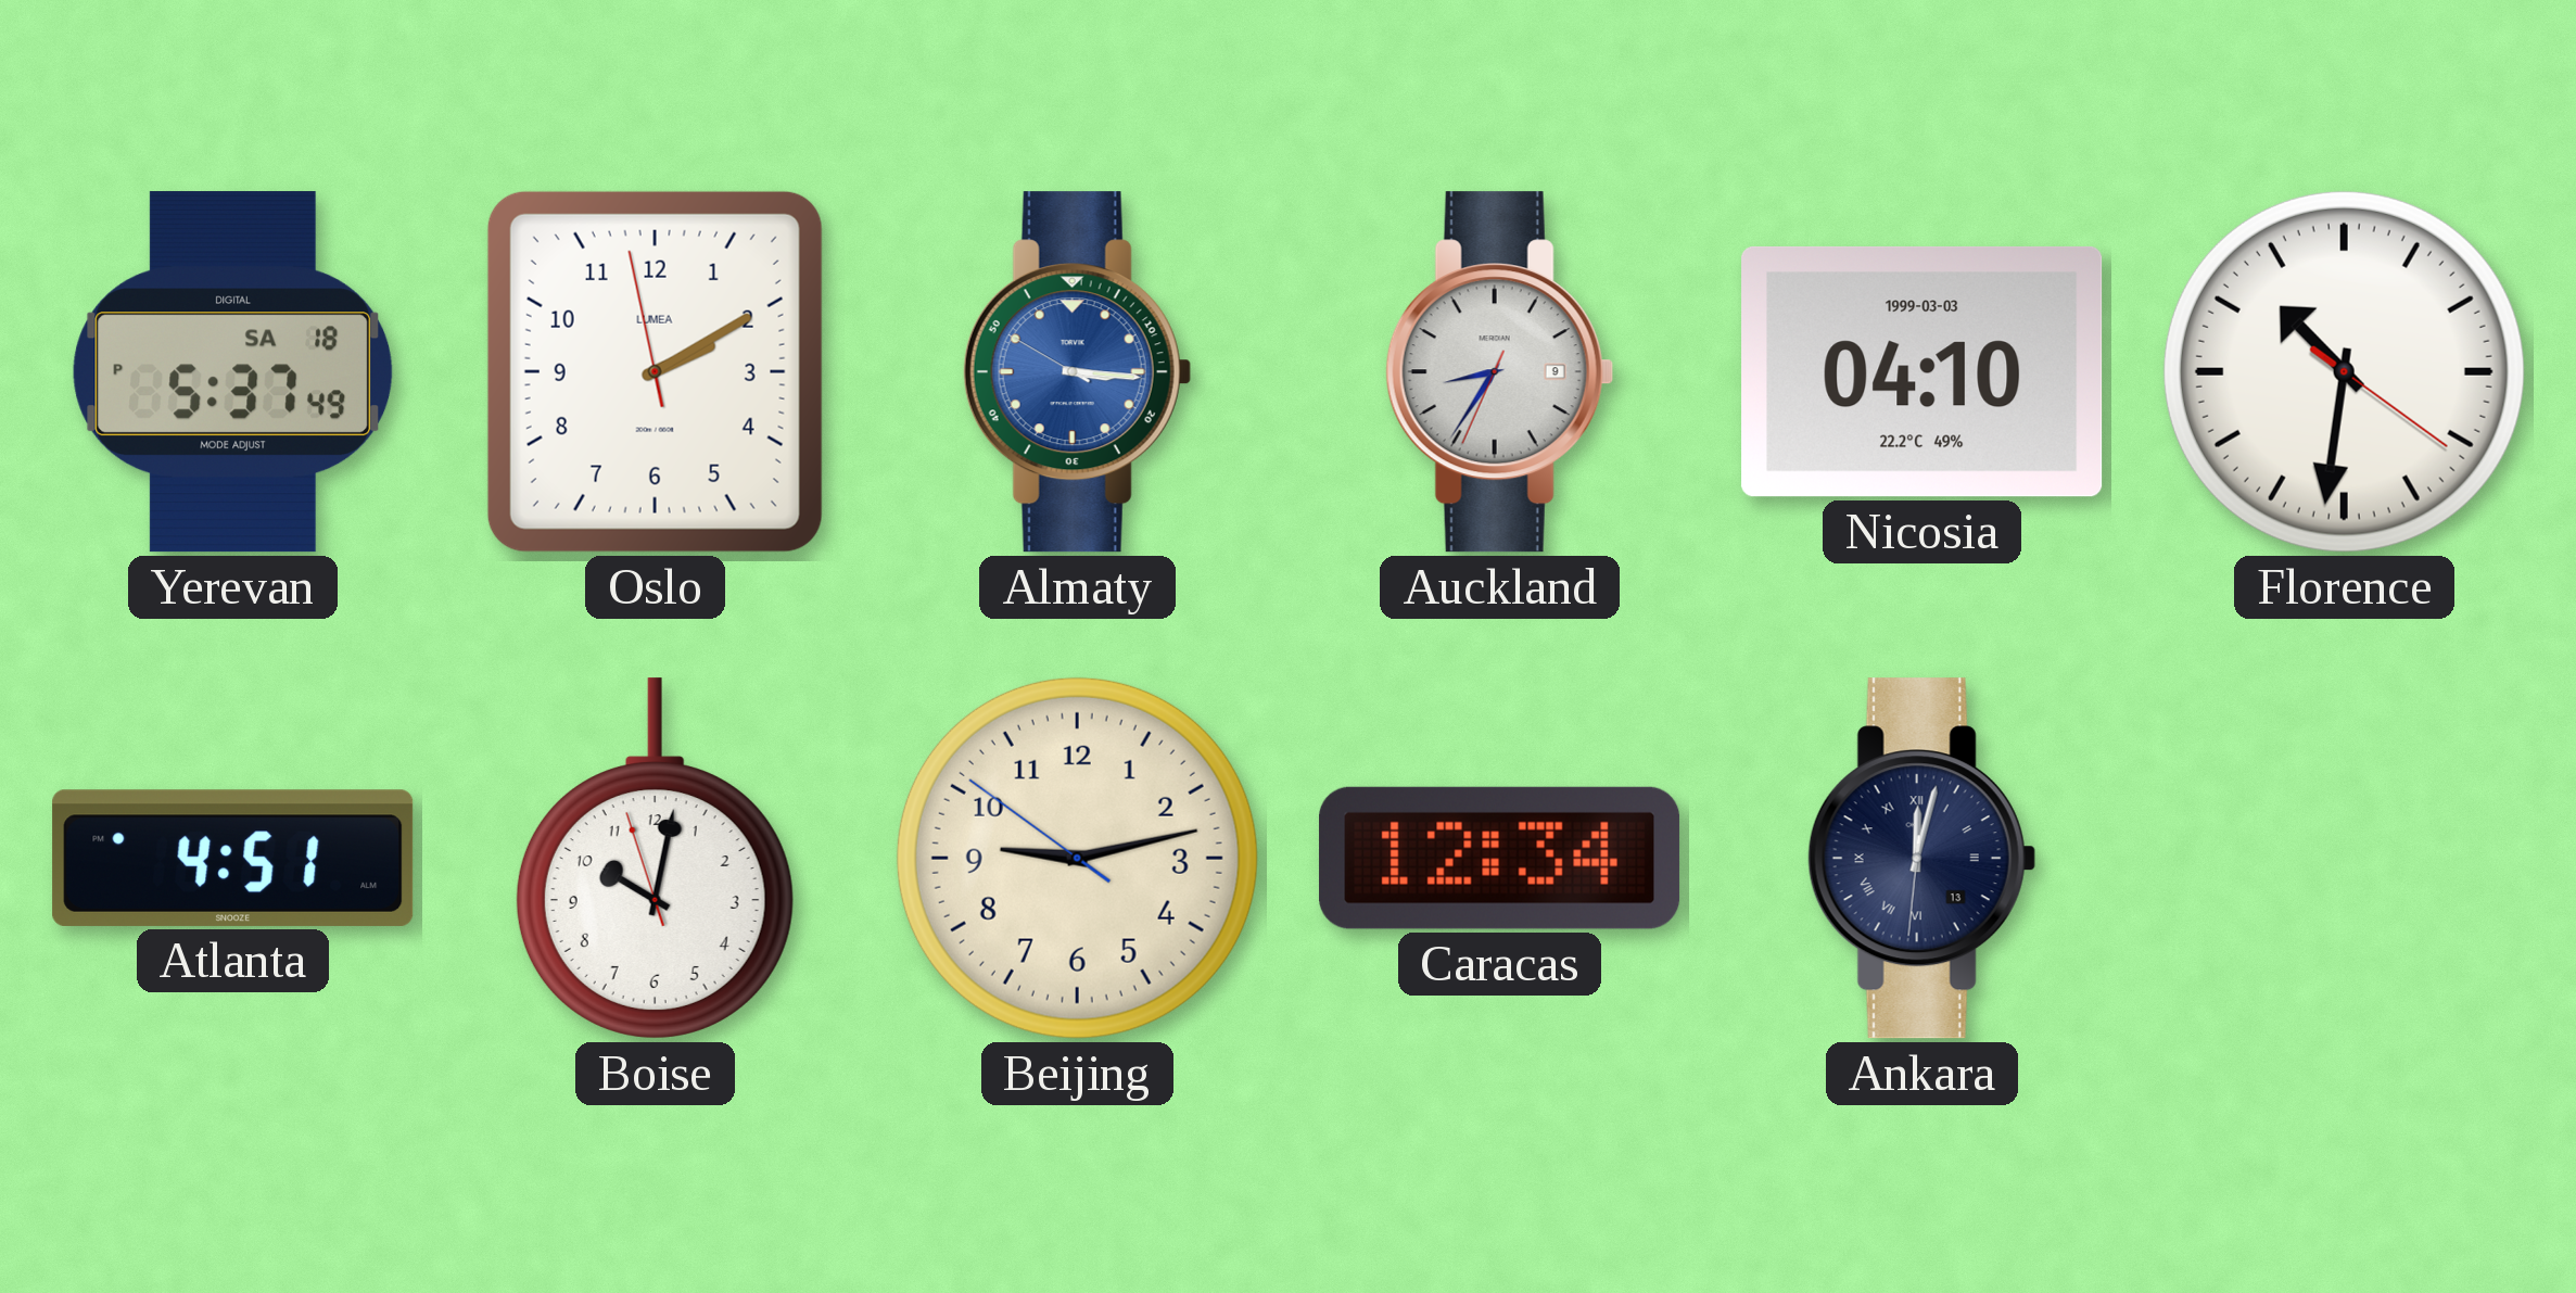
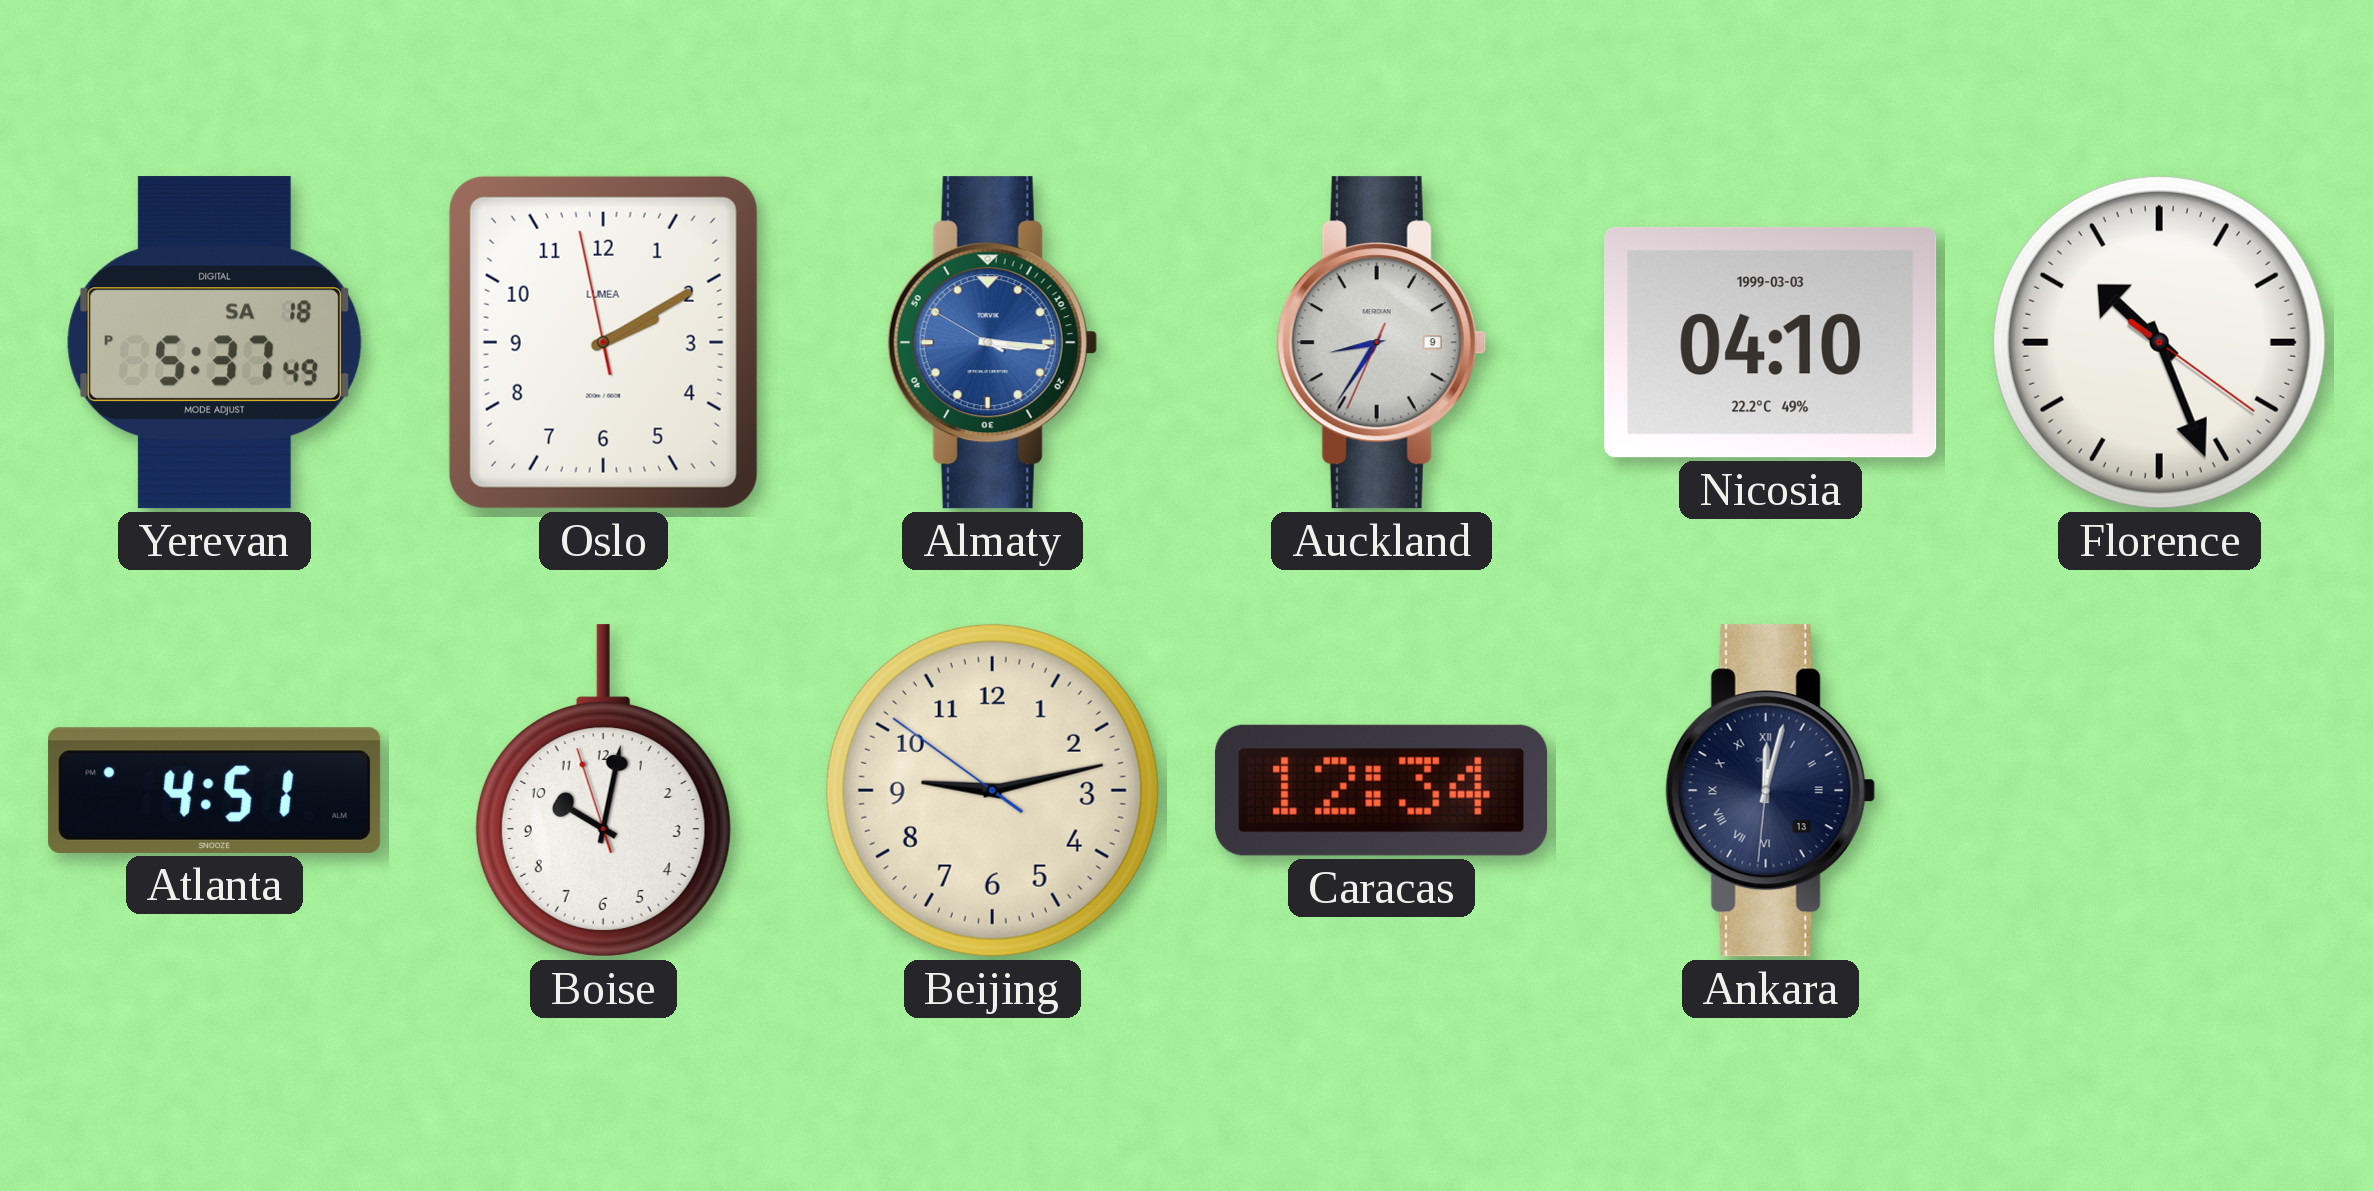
Florence: 10:31 -> 10:26
